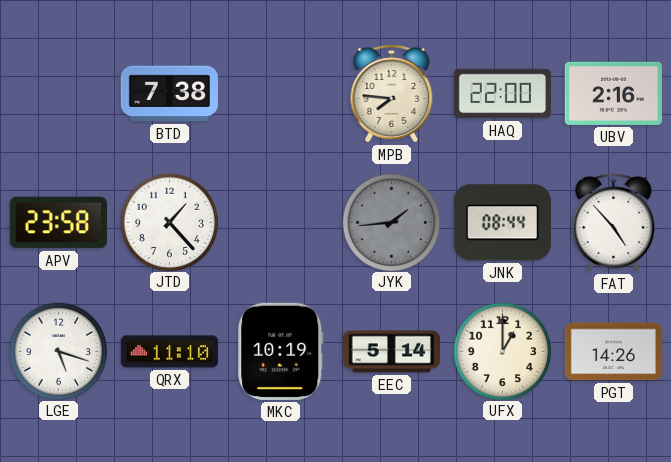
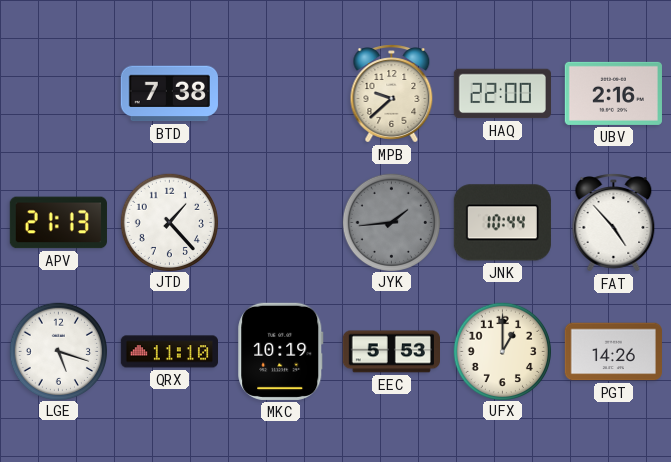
MPB: 7:46 -> 9:38
APV: 23:58 -> 21:13
JNK: 08:44 -> 10:44
EEC: 5:14 -> 5:53
